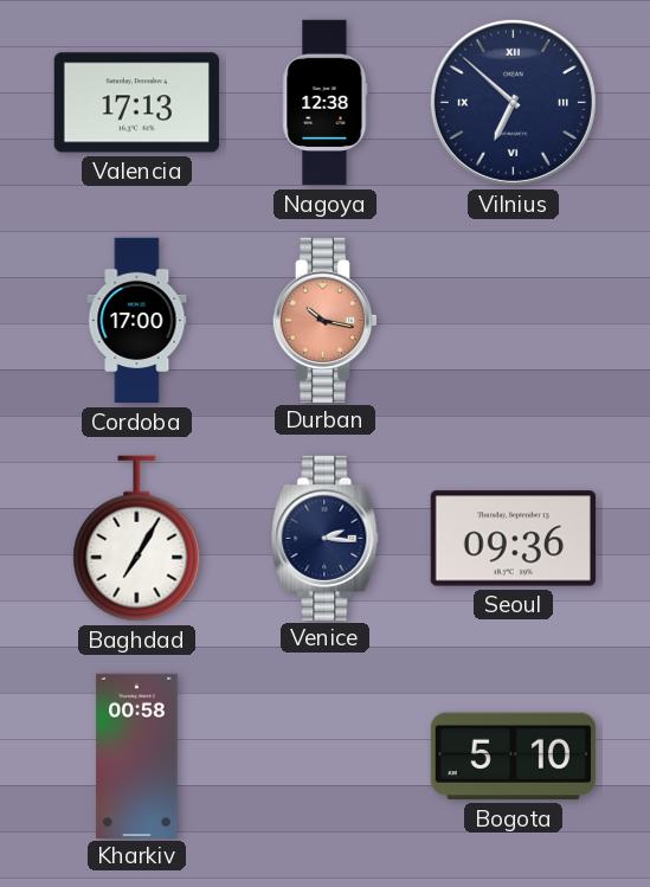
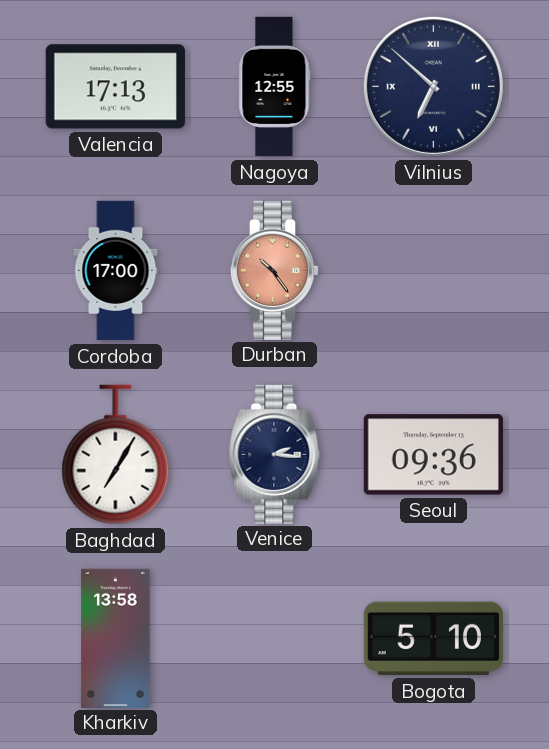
Nagoya: 12:38 -> 12:55
Durban: 10:17 -> 10:24
Kharkiv: 00:58 -> 13:58
